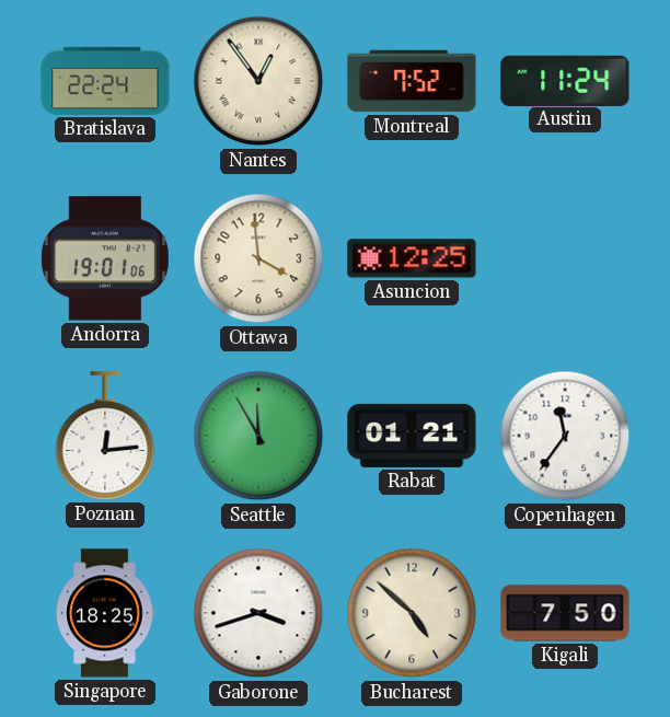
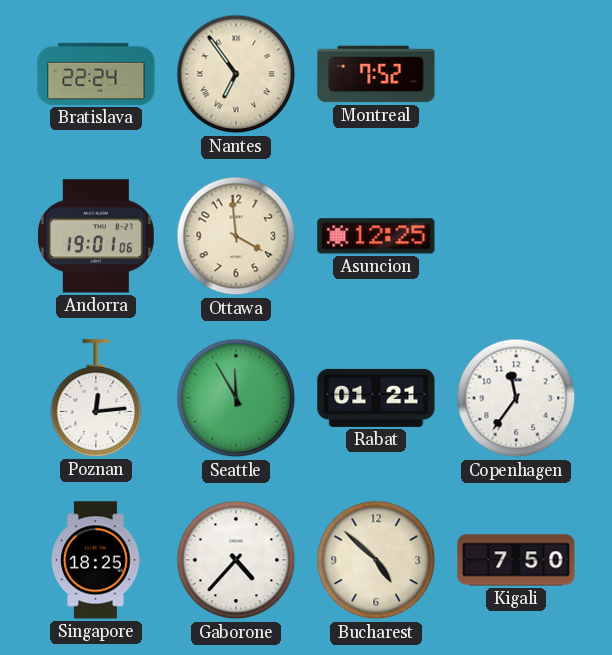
Nantes: 12:54 -> 6:54
Austin: 11:24 -> none
Gaborone: 3:42 -> 4:37
